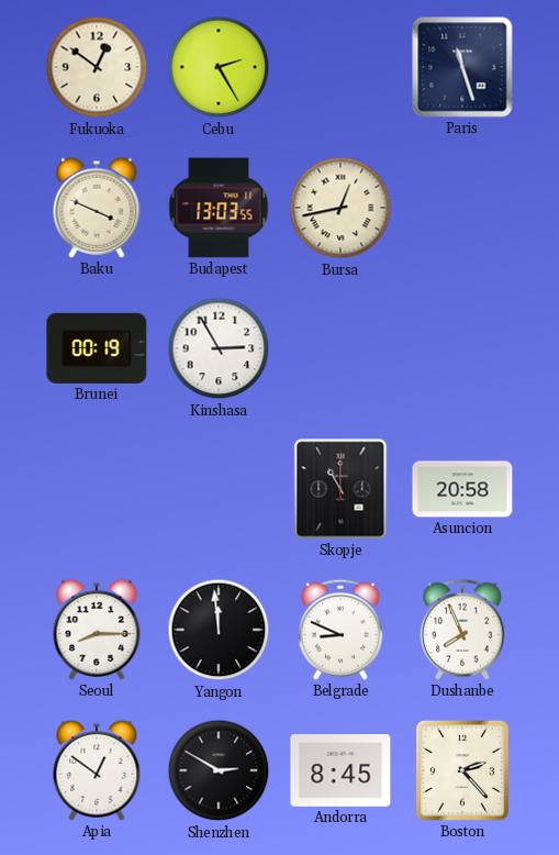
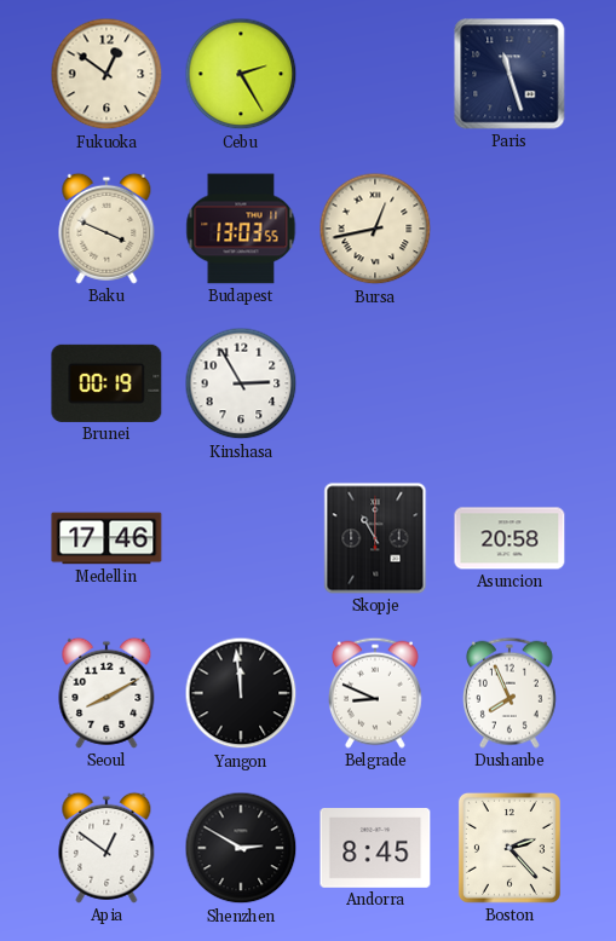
Medellin: none -> 17:46
Seoul: 8:15 -> 8:10
